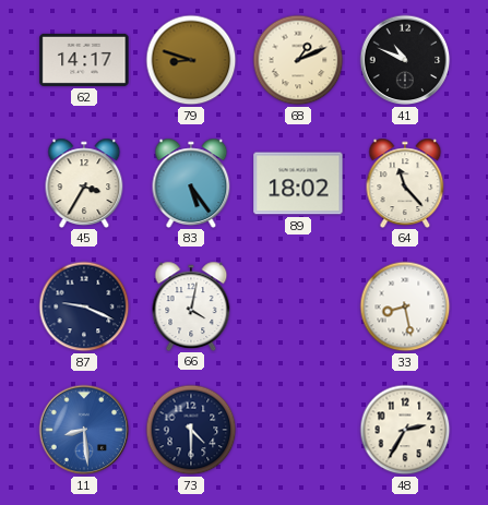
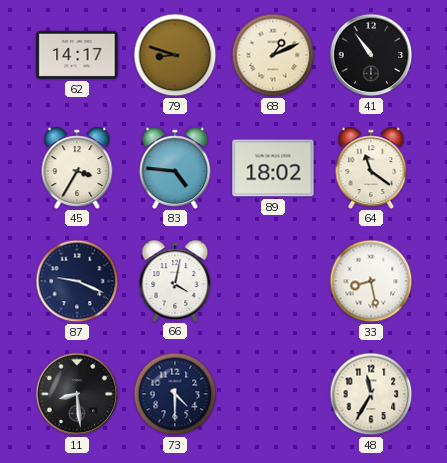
41: 10:49 -> 10:54
83: 5:24 -> 4:46
64: 11:23 -> 11:21
11 dial: blue -> black
48: 2:35 -> 11:35
